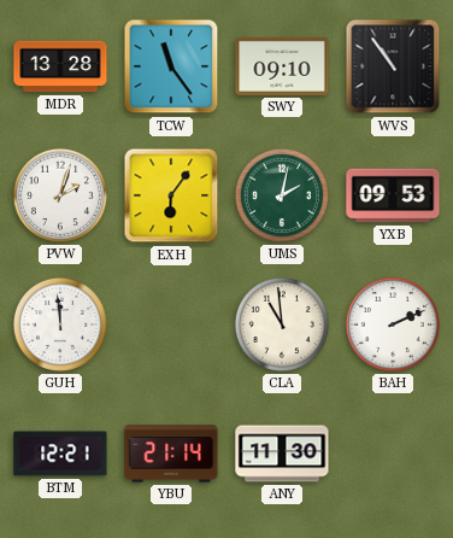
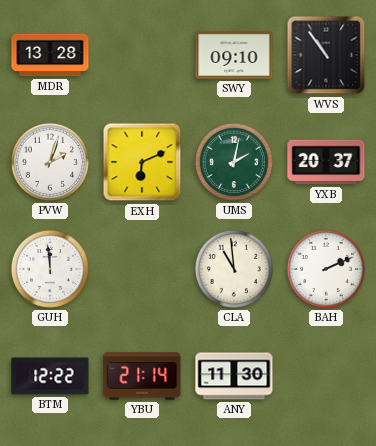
TCW: 11:24 -> none
EXH: 6:06 -> 6:11
YXB: 09:53 -> 20:37
BTM: 12:21 -> 12:22
